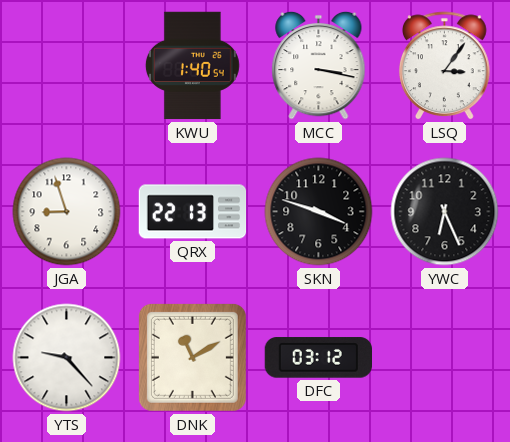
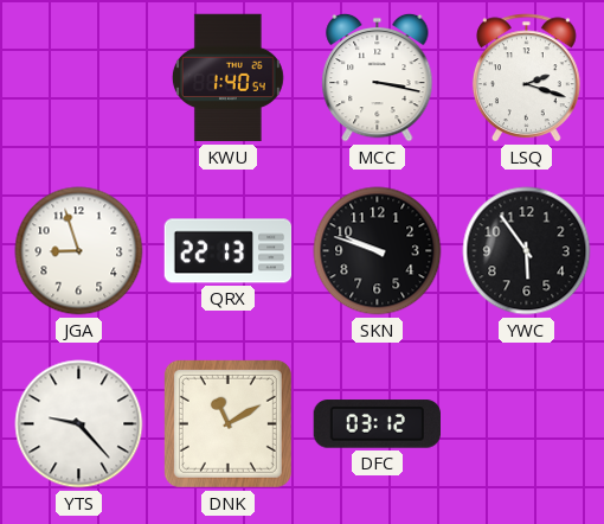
LSQ: 3:06 -> 2:18
SKN: 3:48 -> 9:48
YWC: 6:26 -> 5:54
